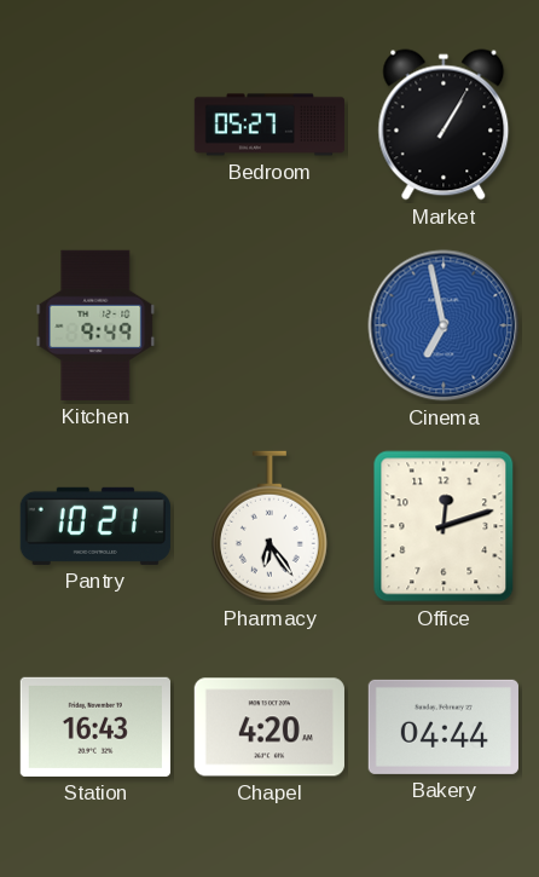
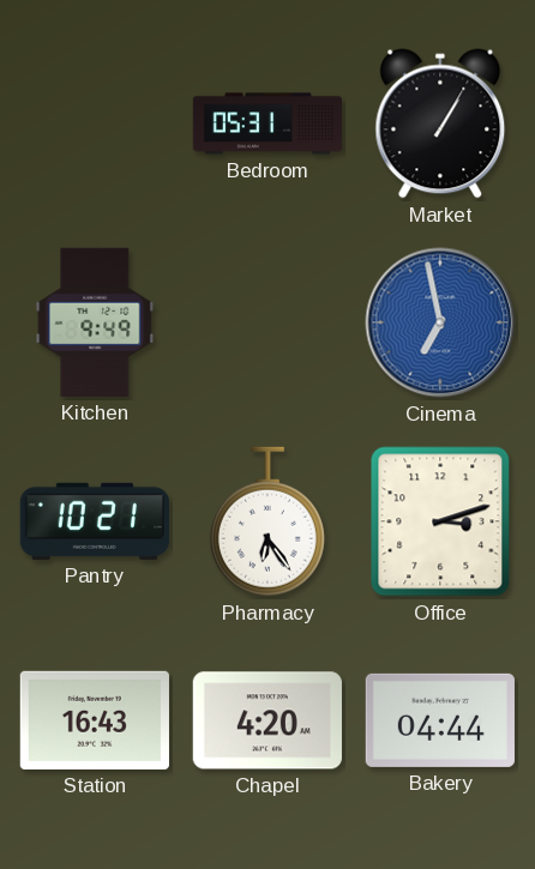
Bedroom: 05:27 -> 05:31
Office: 12:12 -> 3:12
